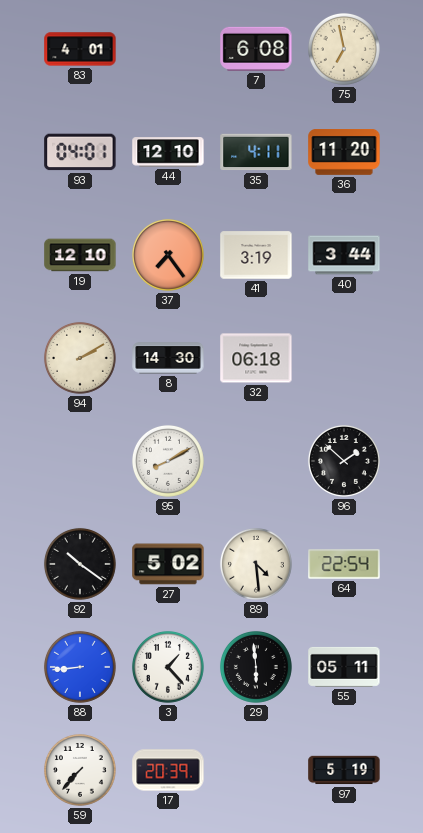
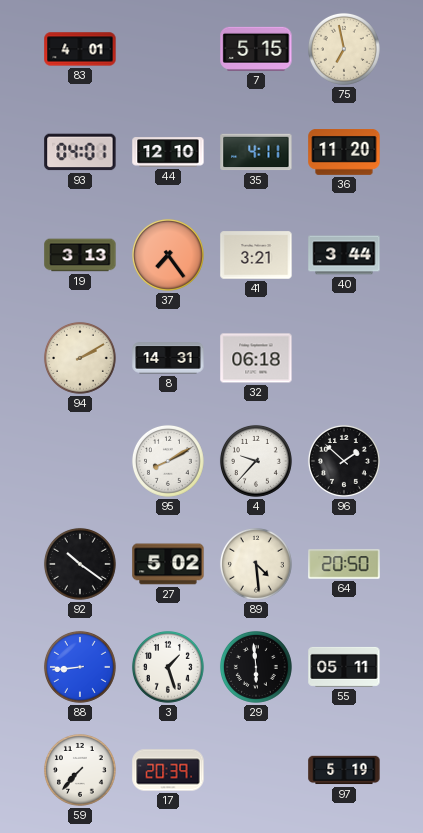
7: 6:08 -> 5:15
19: 12:10 -> 3:13
41: 3:19 -> 3:21
8: 14:30 -> 14:31
4: none -> 9:37
64: 22:54 -> 20:50
3: 1:23 -> 1:27
